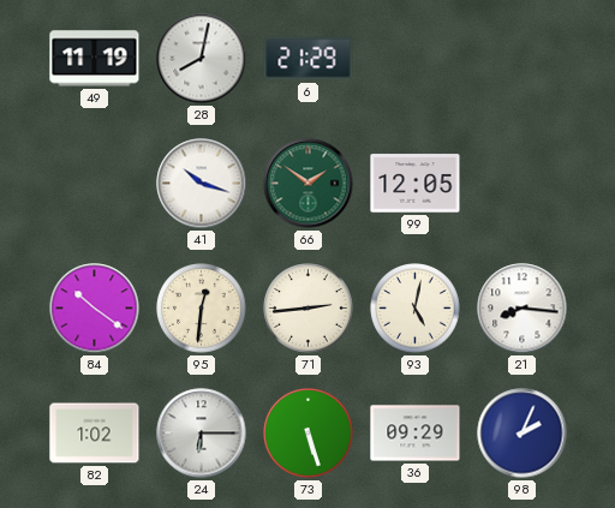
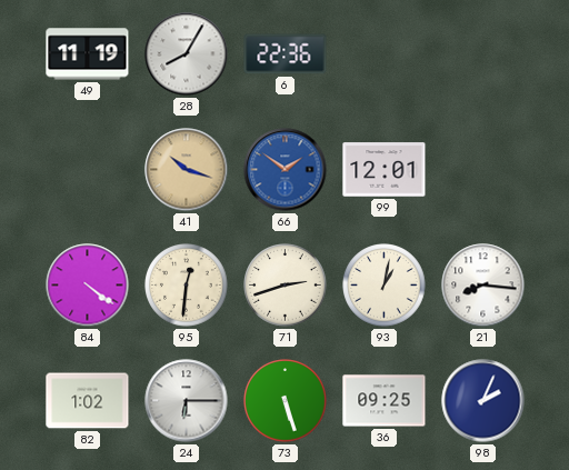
28: 8:02 -> 8:05
6: 21:29 -> 22:36
41 dial: white -> champagne
66 dial: green -> blue
99: 12:05 -> 12:01
84: 10:21 -> 4:21
71: 2:44 -> 2:42
93: 5:02 -> 1:02
36: 09:29 -> 09:25
